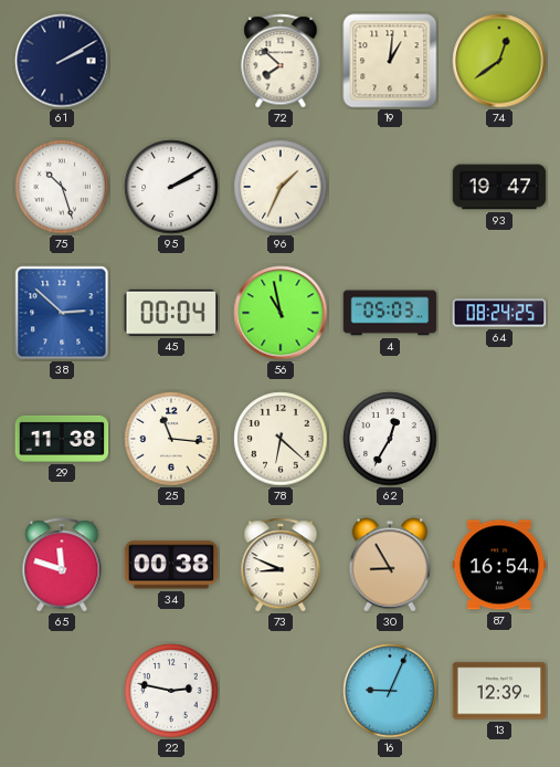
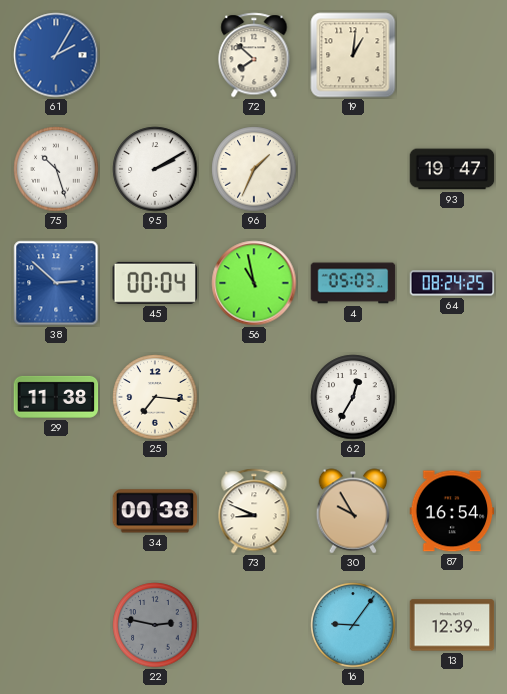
61: 2:10 -> 2:05
61 dial: navy -> blue
74: 12:39 -> none
25: 11:16 -> 7:16
78: 6:22 -> none
65: 11:48 -> none
30: 8:55 -> 9:55
22 dial: white -> grey
16: 9:04 -> 9:06
